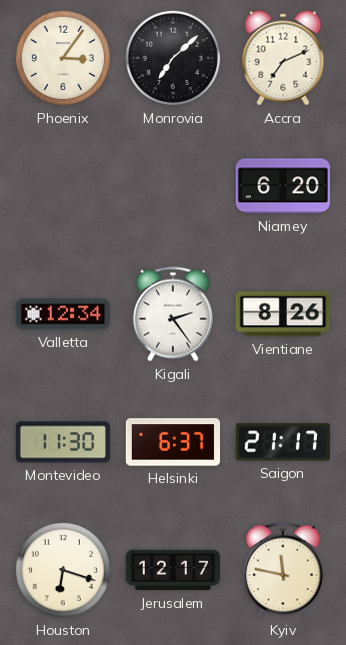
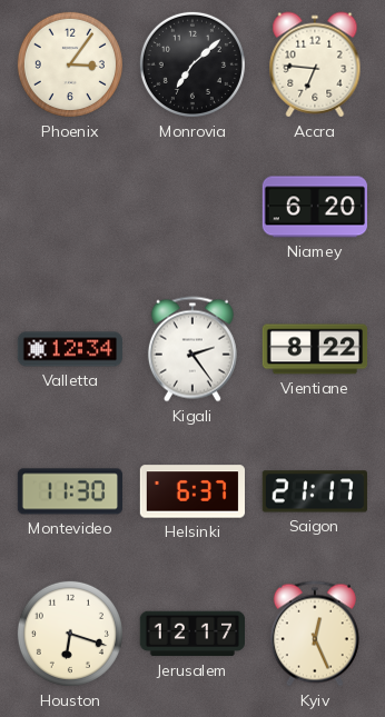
Accra: 7:11 -> 6:46
Vientiane: 8:26 -> 8:22
Kyiv: 11:47 -> 12:26
